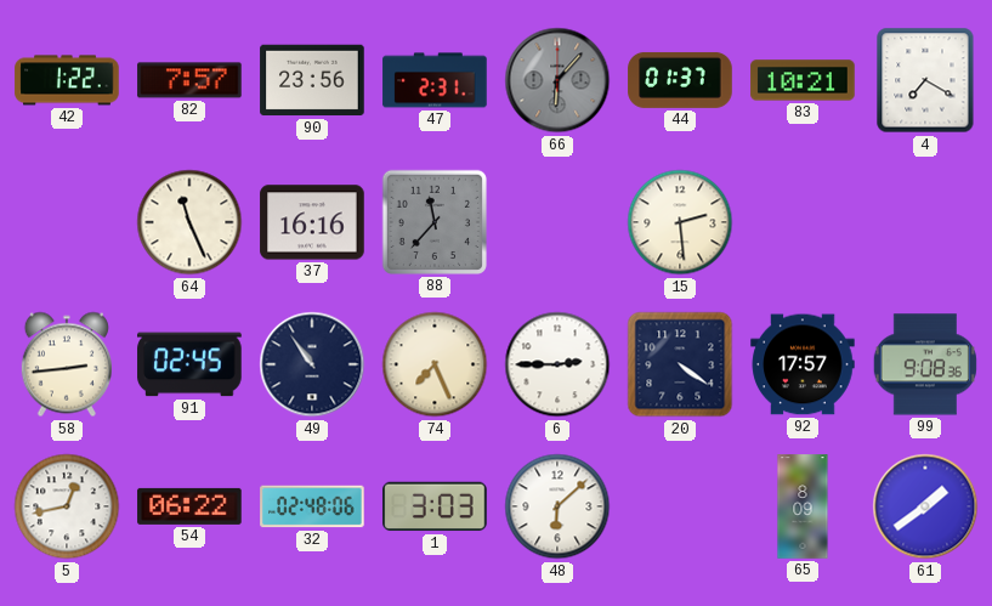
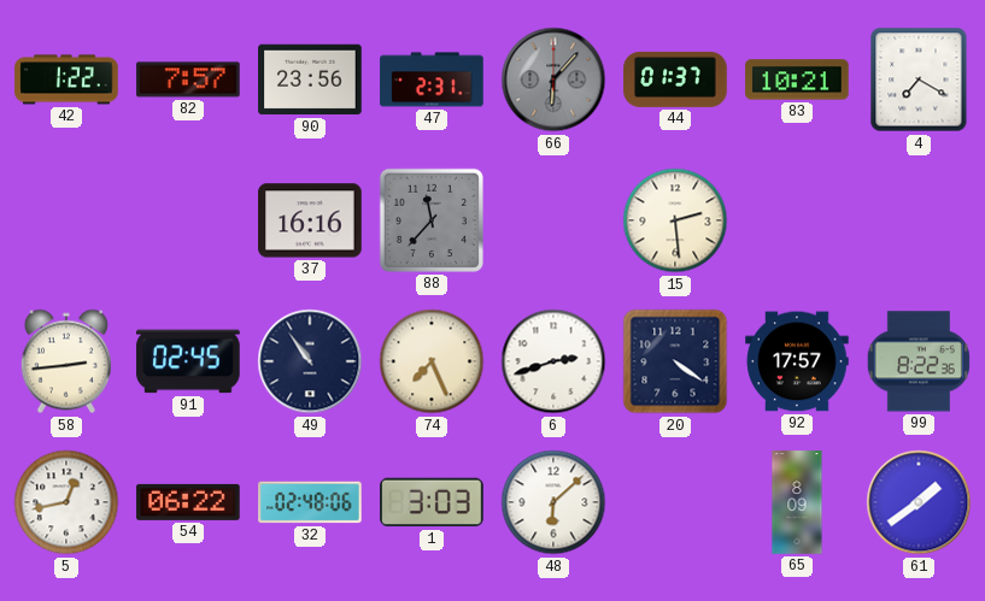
64: 11:26 -> none
6: 2:45 -> 2:42
99: 9:08 -> 8:22
